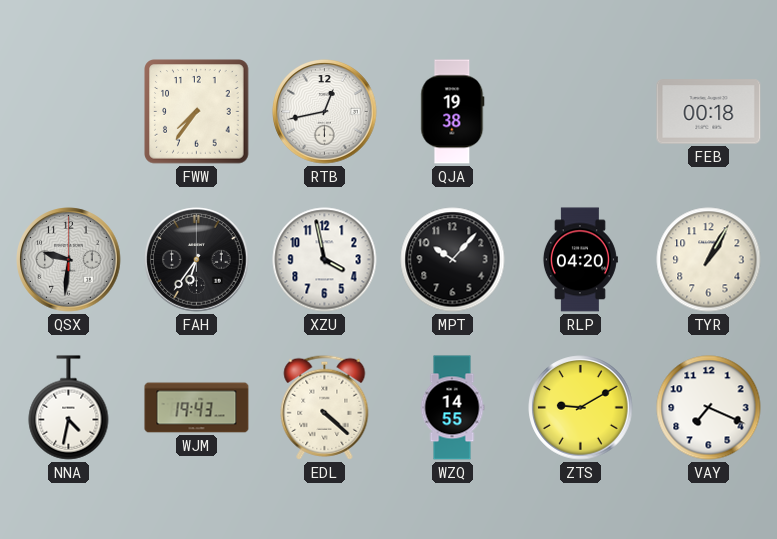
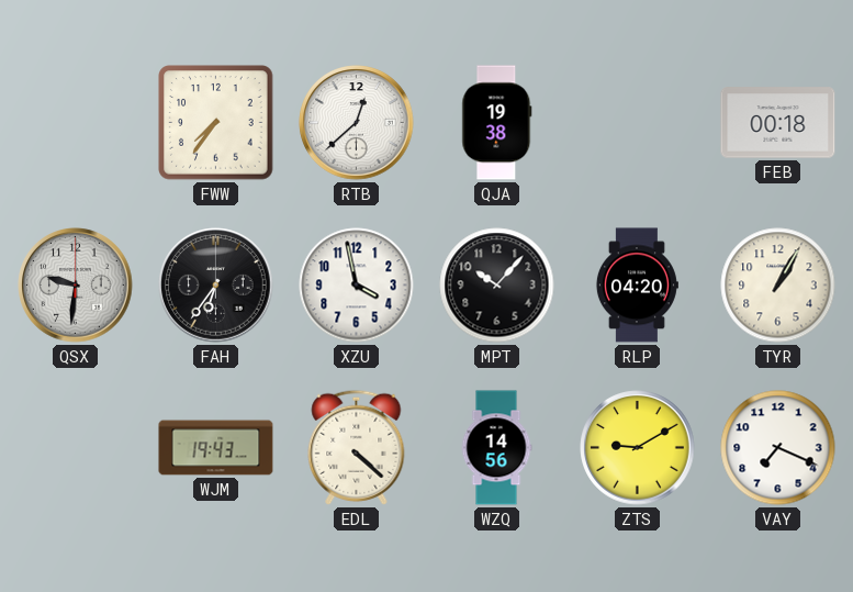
RTB: 12:43 -> 12:38
NNA: 4:32 -> none
WZQ: 14:55 -> 14:56
